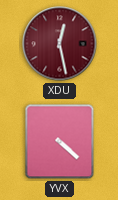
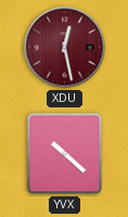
YVX: 4:22 -> 10:22
